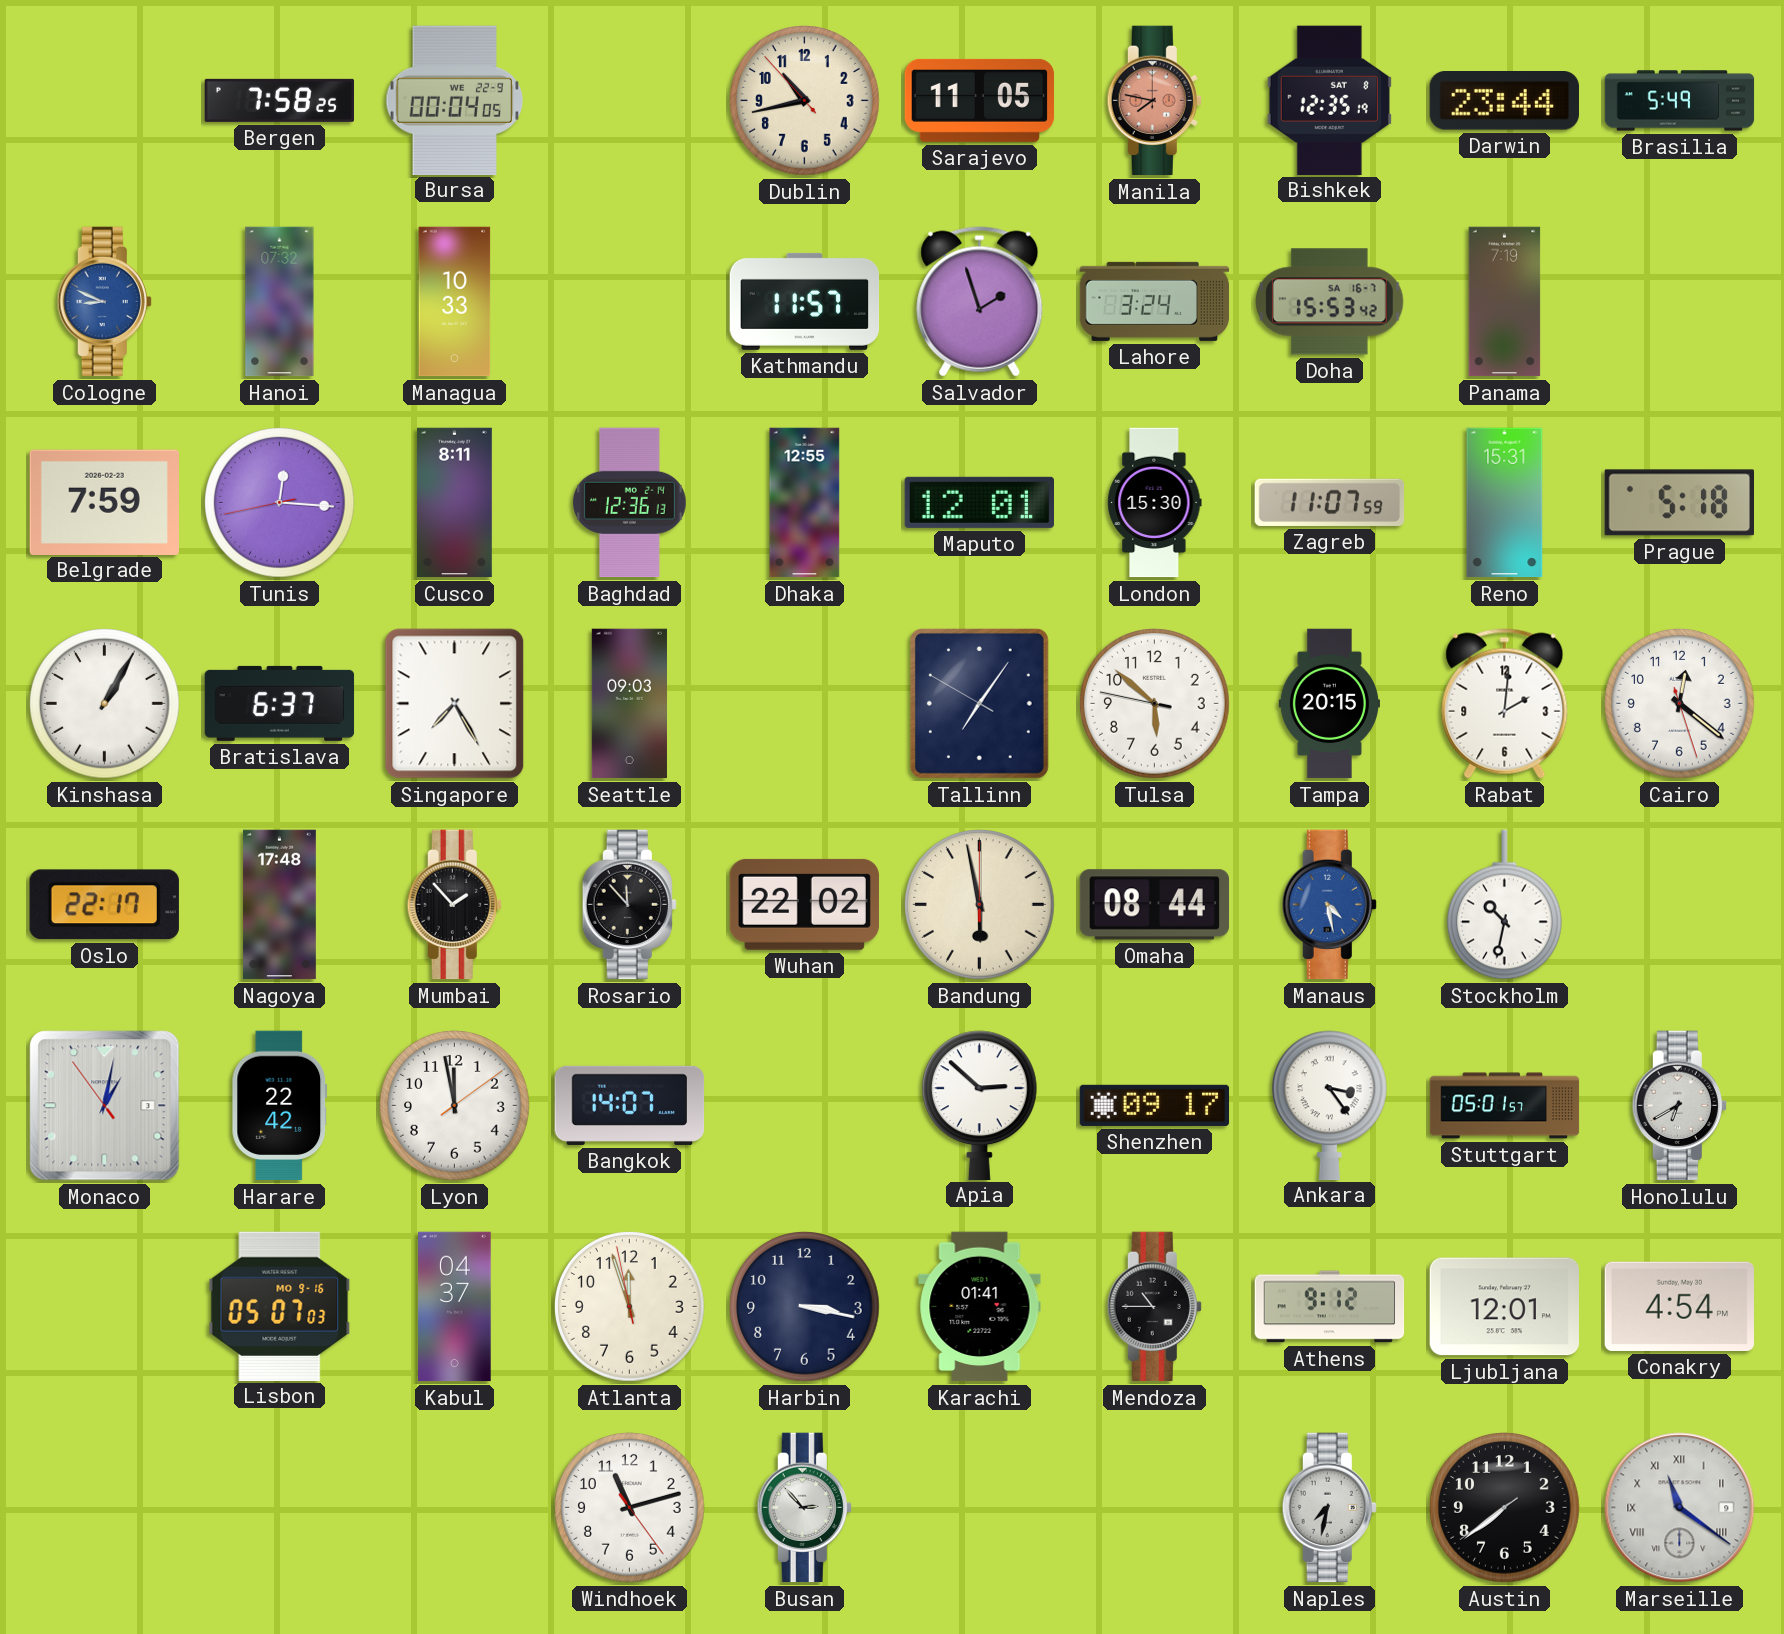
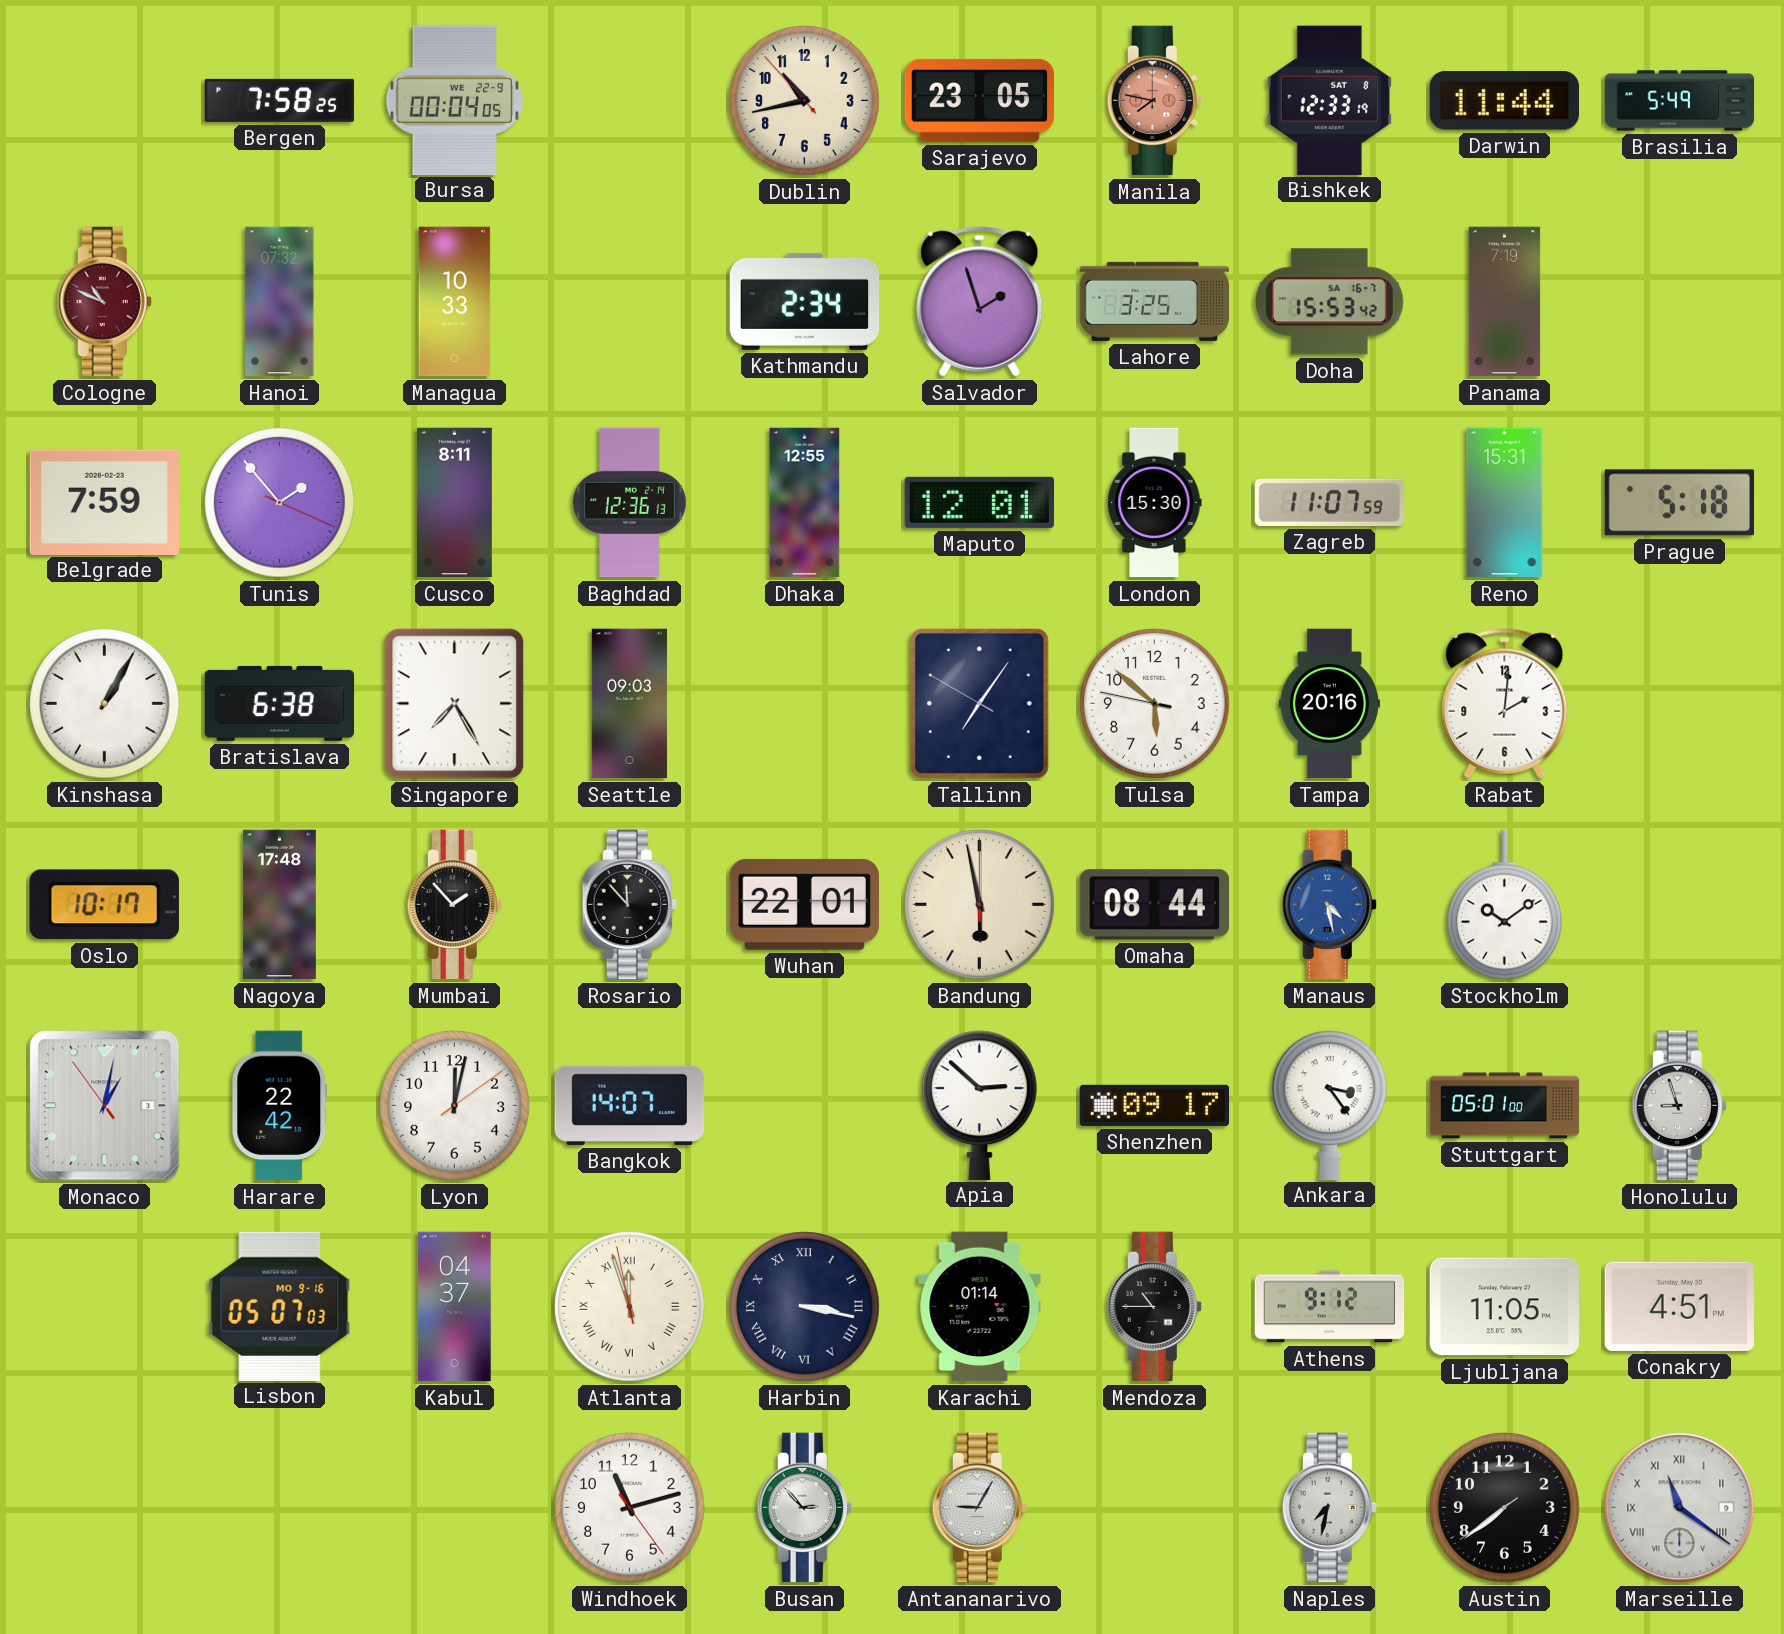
Sarajevo: 11:05 -> 23:05
Bishkek: 12:35 -> 12:33
Darwin: 23:44 -> 11:44
Cologne: 8:49 -> 10:49
Cologne dial: blue -> burgundy
Kathmandu: 11:57 -> 2:34
Lahore: 3:24 -> 3:25
Tunis: 12:15 -> 1:53
Bratislava: 6:37 -> 6:38
Tampa: 20:15 -> 20:16
Cairo: 12:21 -> none
Oslo: 22:17 -> 10:17
Wuhan: 22:02 -> 22:01
Stockholm: 10:32 -> 10:09
Lyon: 11:58 -> 12:02
Stuttgart: 05:01:57 -> 05:01:00
Honolulu: 6:40 -> 8:57
Atlanta numerals: Arabic -> Roman
Harbin numerals: Arabic -> Roman
Karachi: 01:41 -> 01:14
Ljubljana: 12:01 -> 11:05
Conakry: 4:54 -> 4:51
Antananarivo: none -> 9:05
